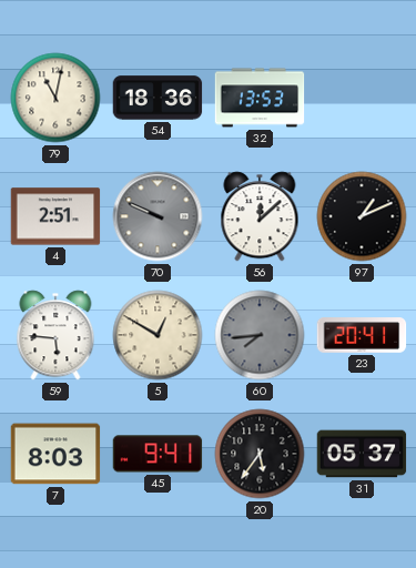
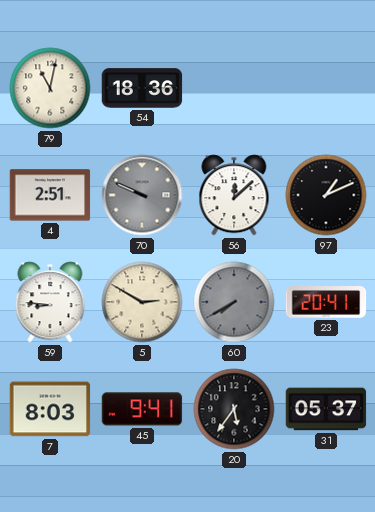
32: 13:53 -> none
59: 5:46 -> 8:46
5: 12:50 -> 2:50
60: 7:44 -> 7:40
